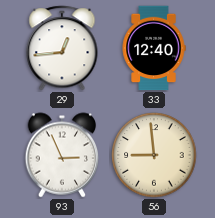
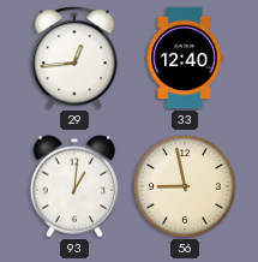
93: 2:56 -> 1:01
56: 8:59 -> 8:58
